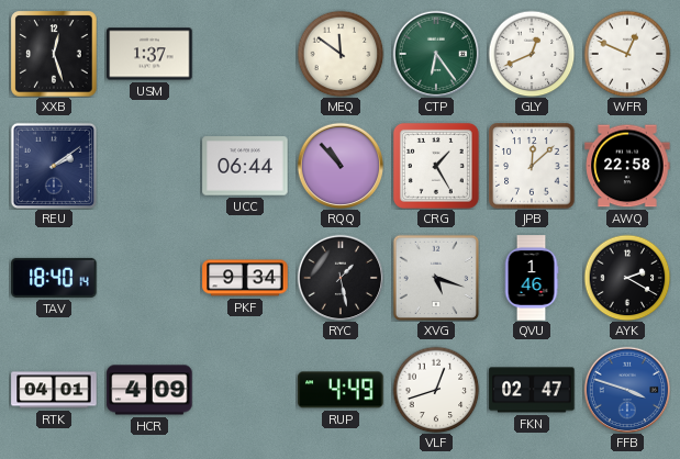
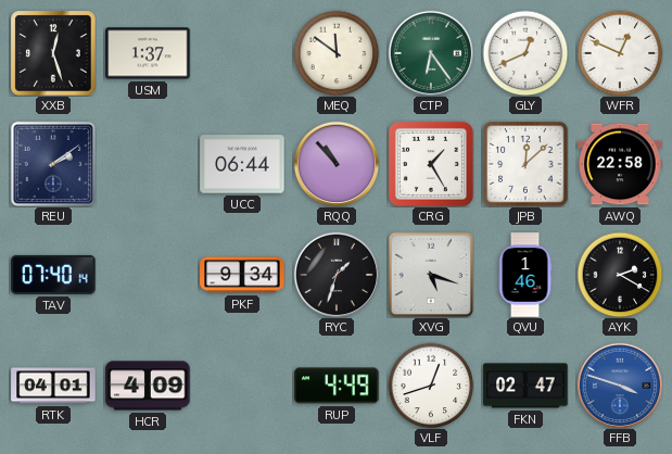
TAV: 18:40 -> 07:40
RYC: 1:28 -> 1:33
